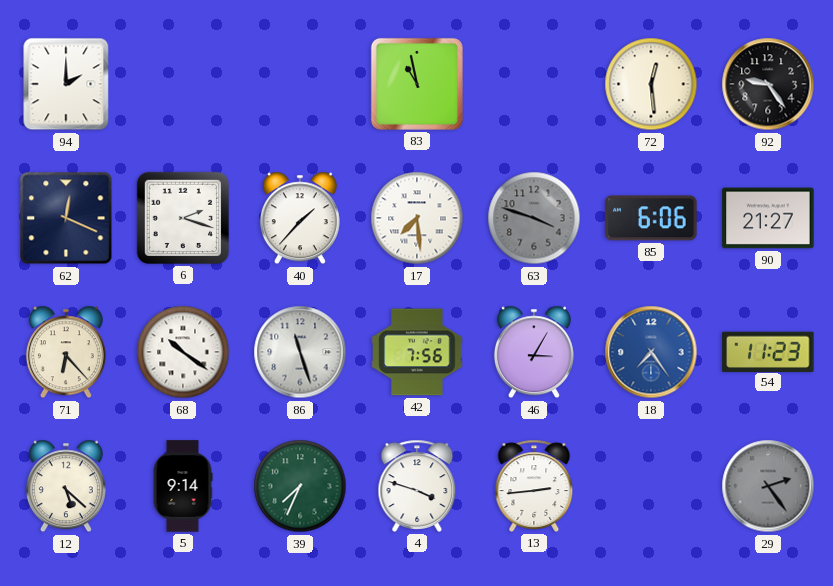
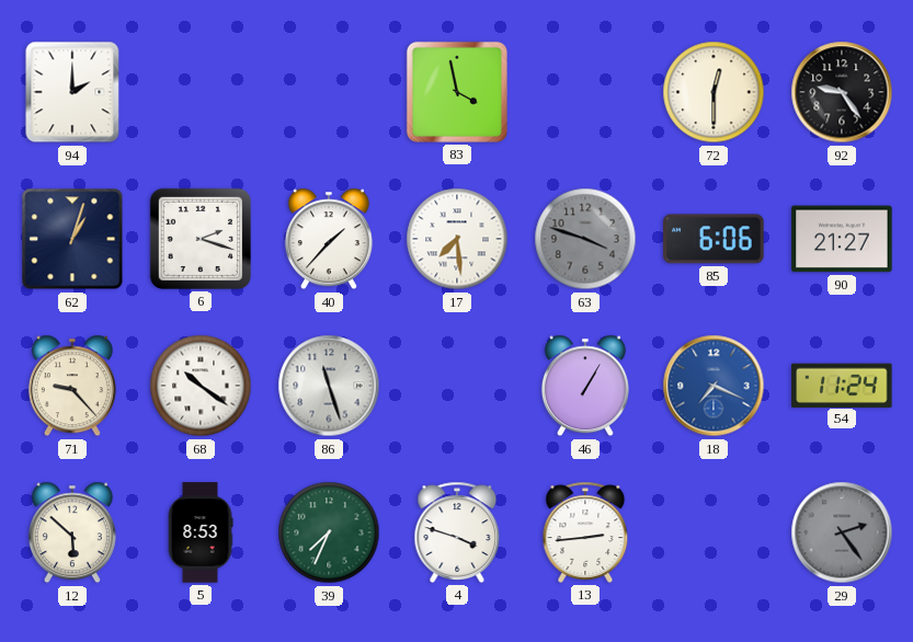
83: 10:58 -> 3:58
72: 12:29 -> 12:30
62: 12:19 -> 1:03
71: 6:23 -> 9:23
42: 7:56 -> none
46: 3:05 -> 1:05
18: 7:24 -> 7:19
54: 11:23 -> 11:24
12: 5:22 -> 5:52
5: 9:14 -> 8:53
